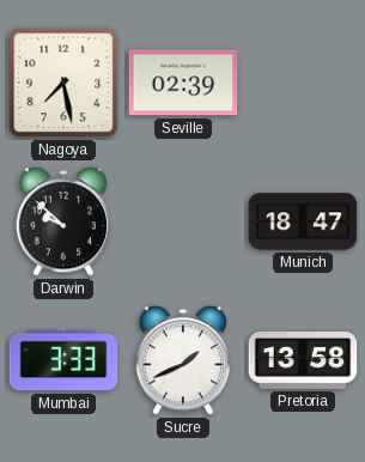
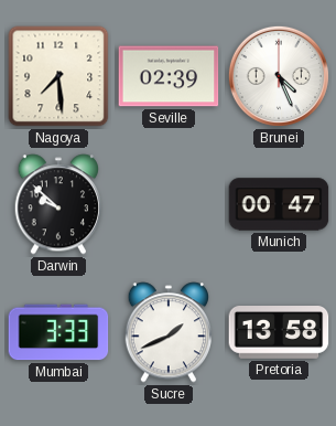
Nagoya: 7:28 -> 7:29
Brunei: none -> 4:26
Munich: 18:47 -> 00:47
